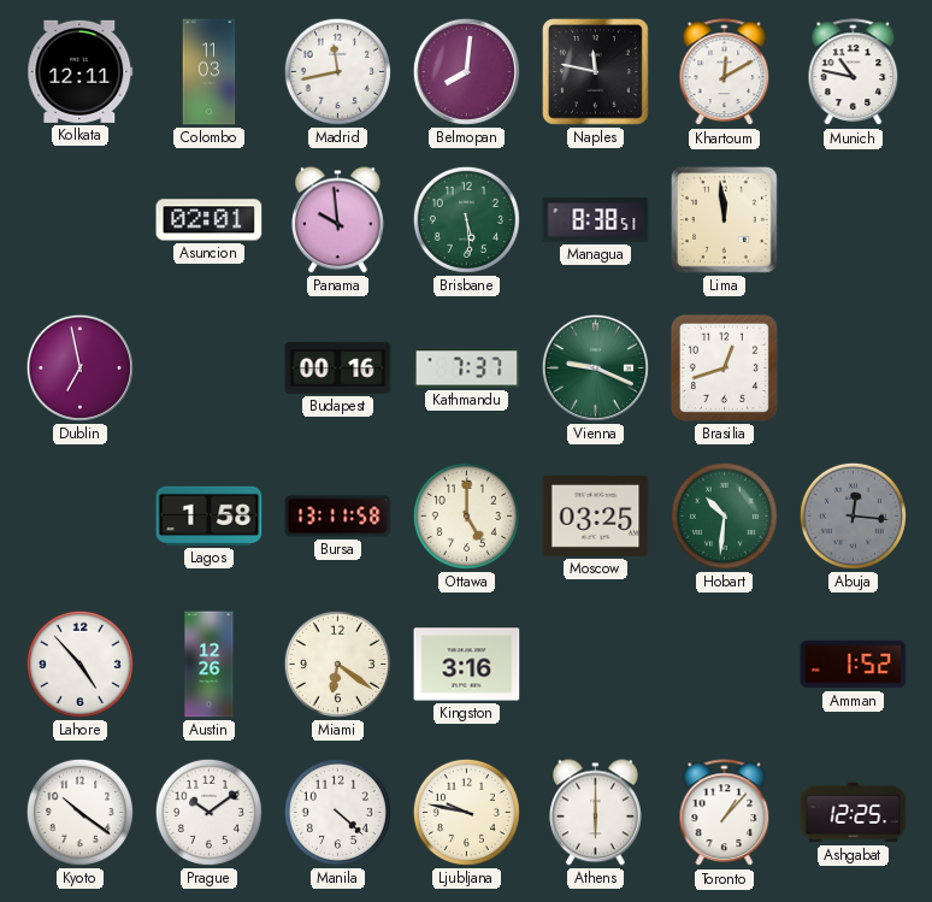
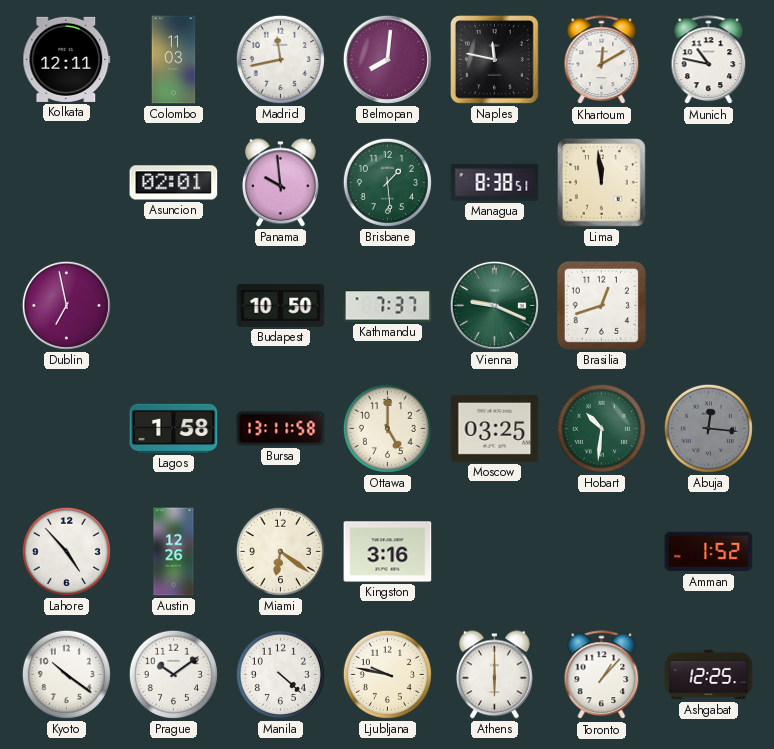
Brisbane: 5:29 -> 1:29
Budapest: 00:16 -> 10:50
